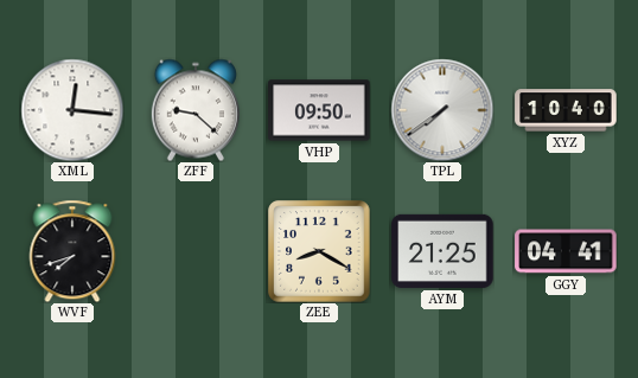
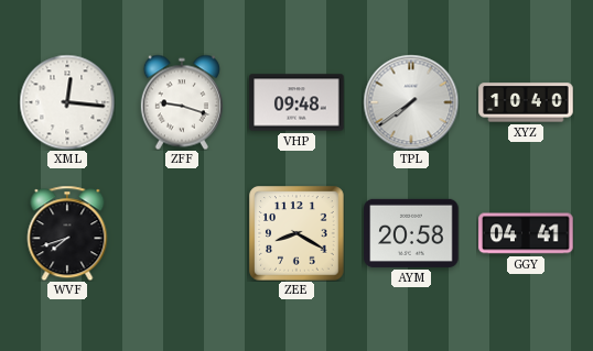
ZFF: 9:22 -> 9:18
VHP: 09:50 -> 09:48
AYM: 21:25 -> 20:58
